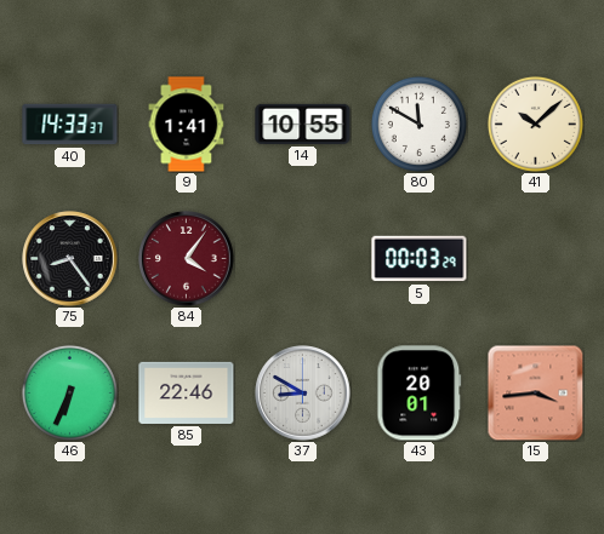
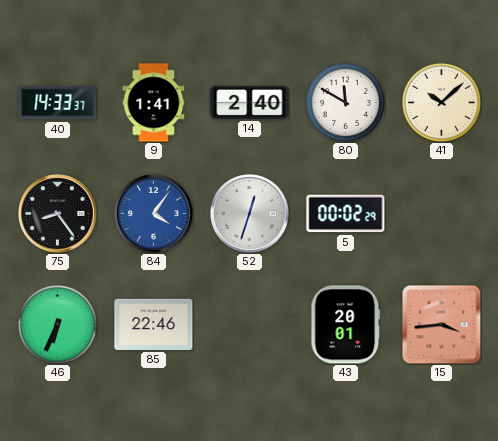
14: 10:55 -> 2:40
84 dial: burgundy -> blue
52: none -> 12:33
5: 00:03 -> 00:02
37: 8:50 -> none
